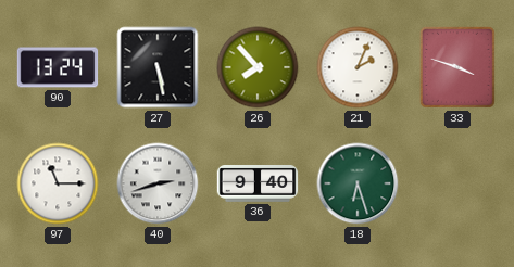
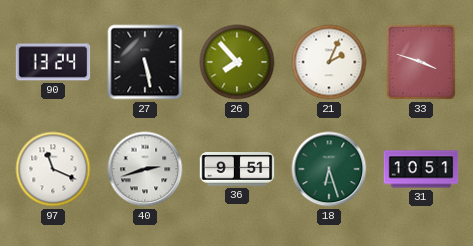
97: 11:15 -> 11:19
36: 9:40 -> 9:51
31: none -> 10:51
